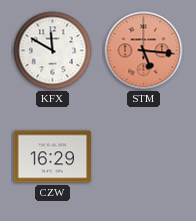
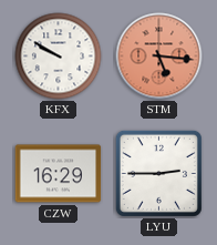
KFX: 11:50 -> 9:50
LYU: none -> 2:45
